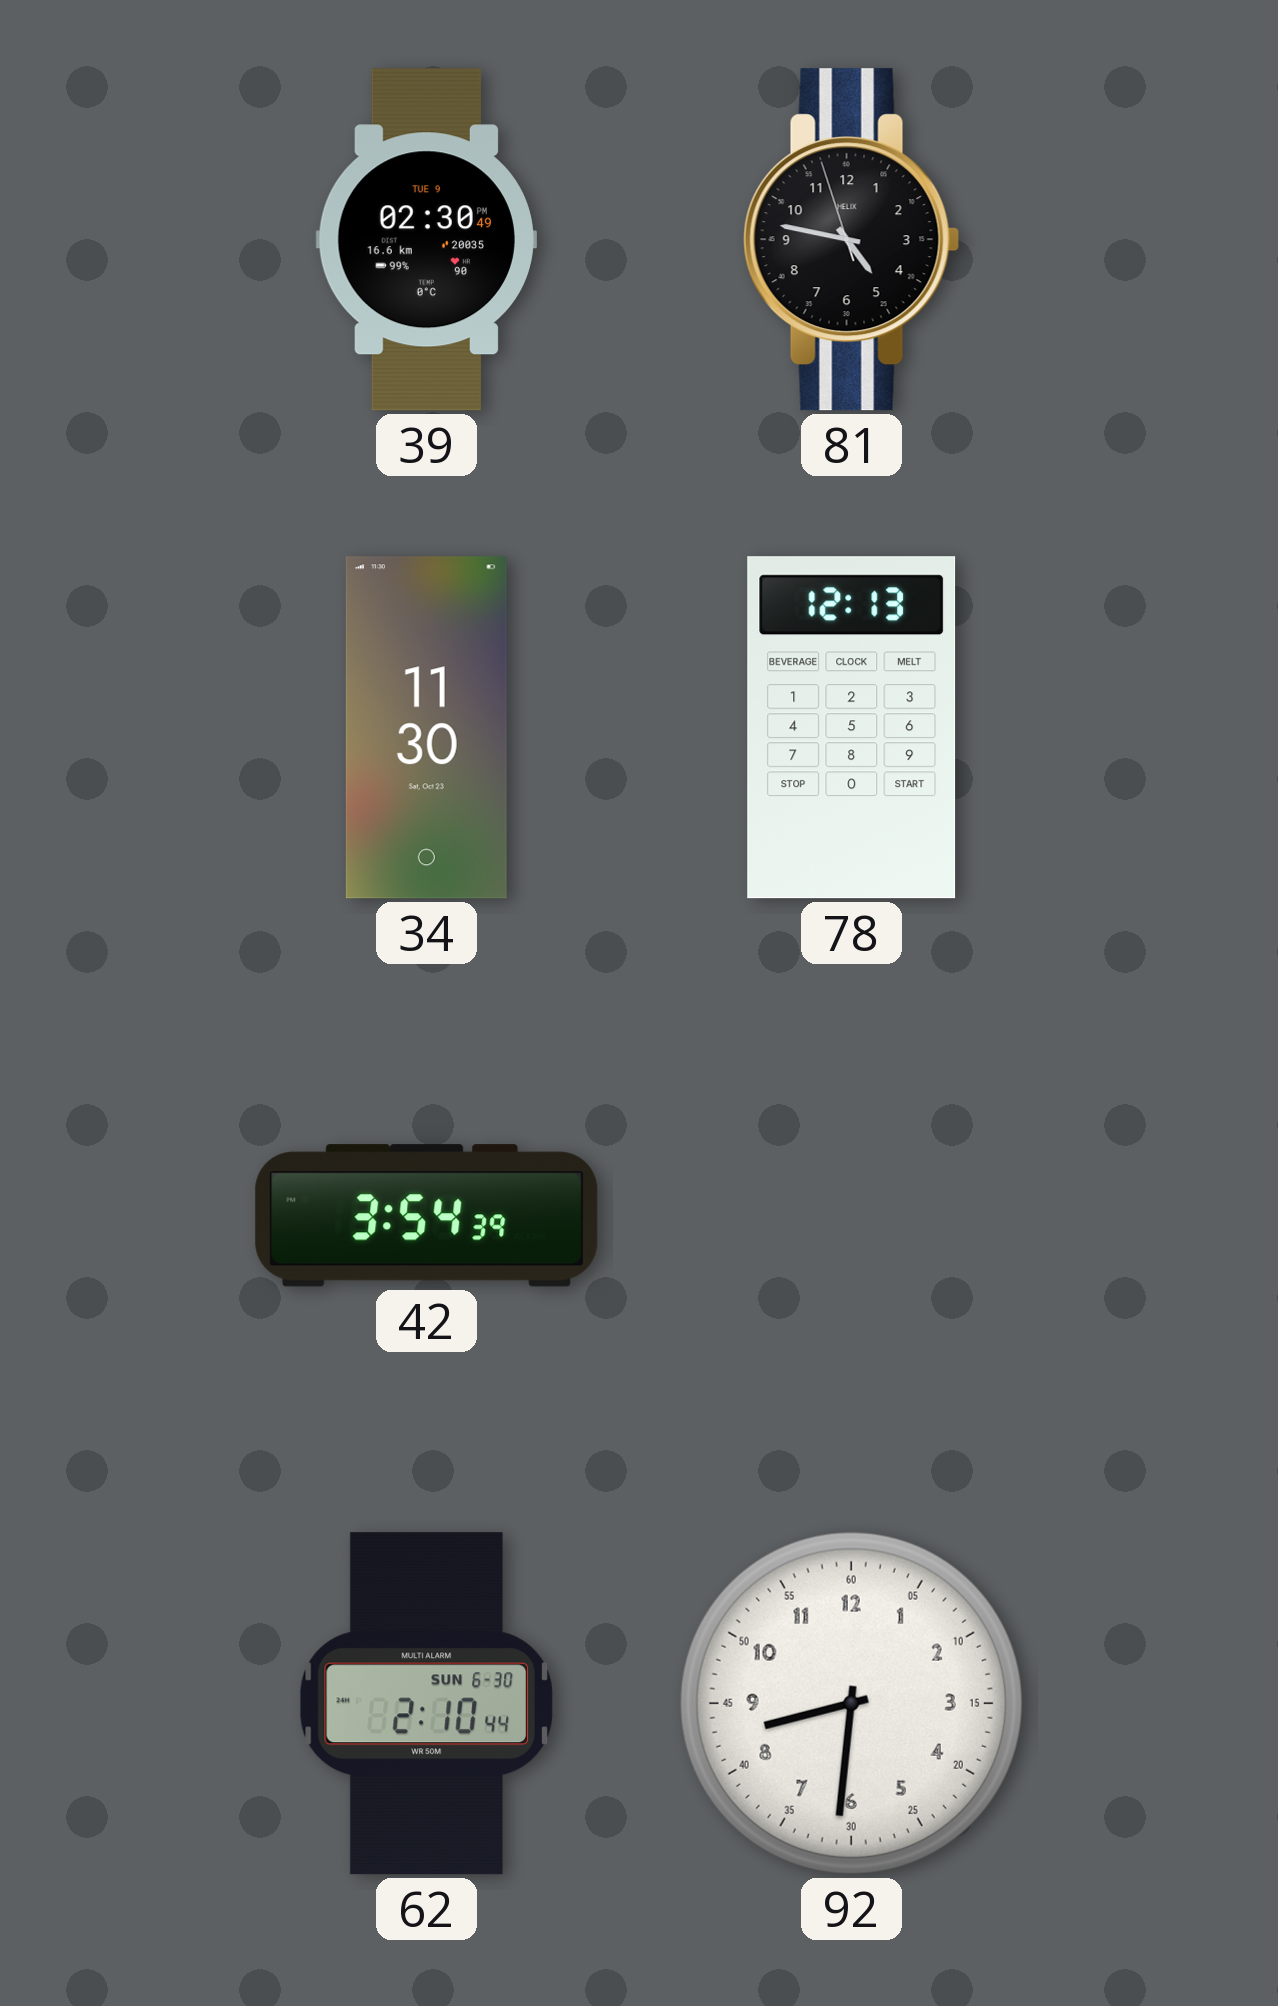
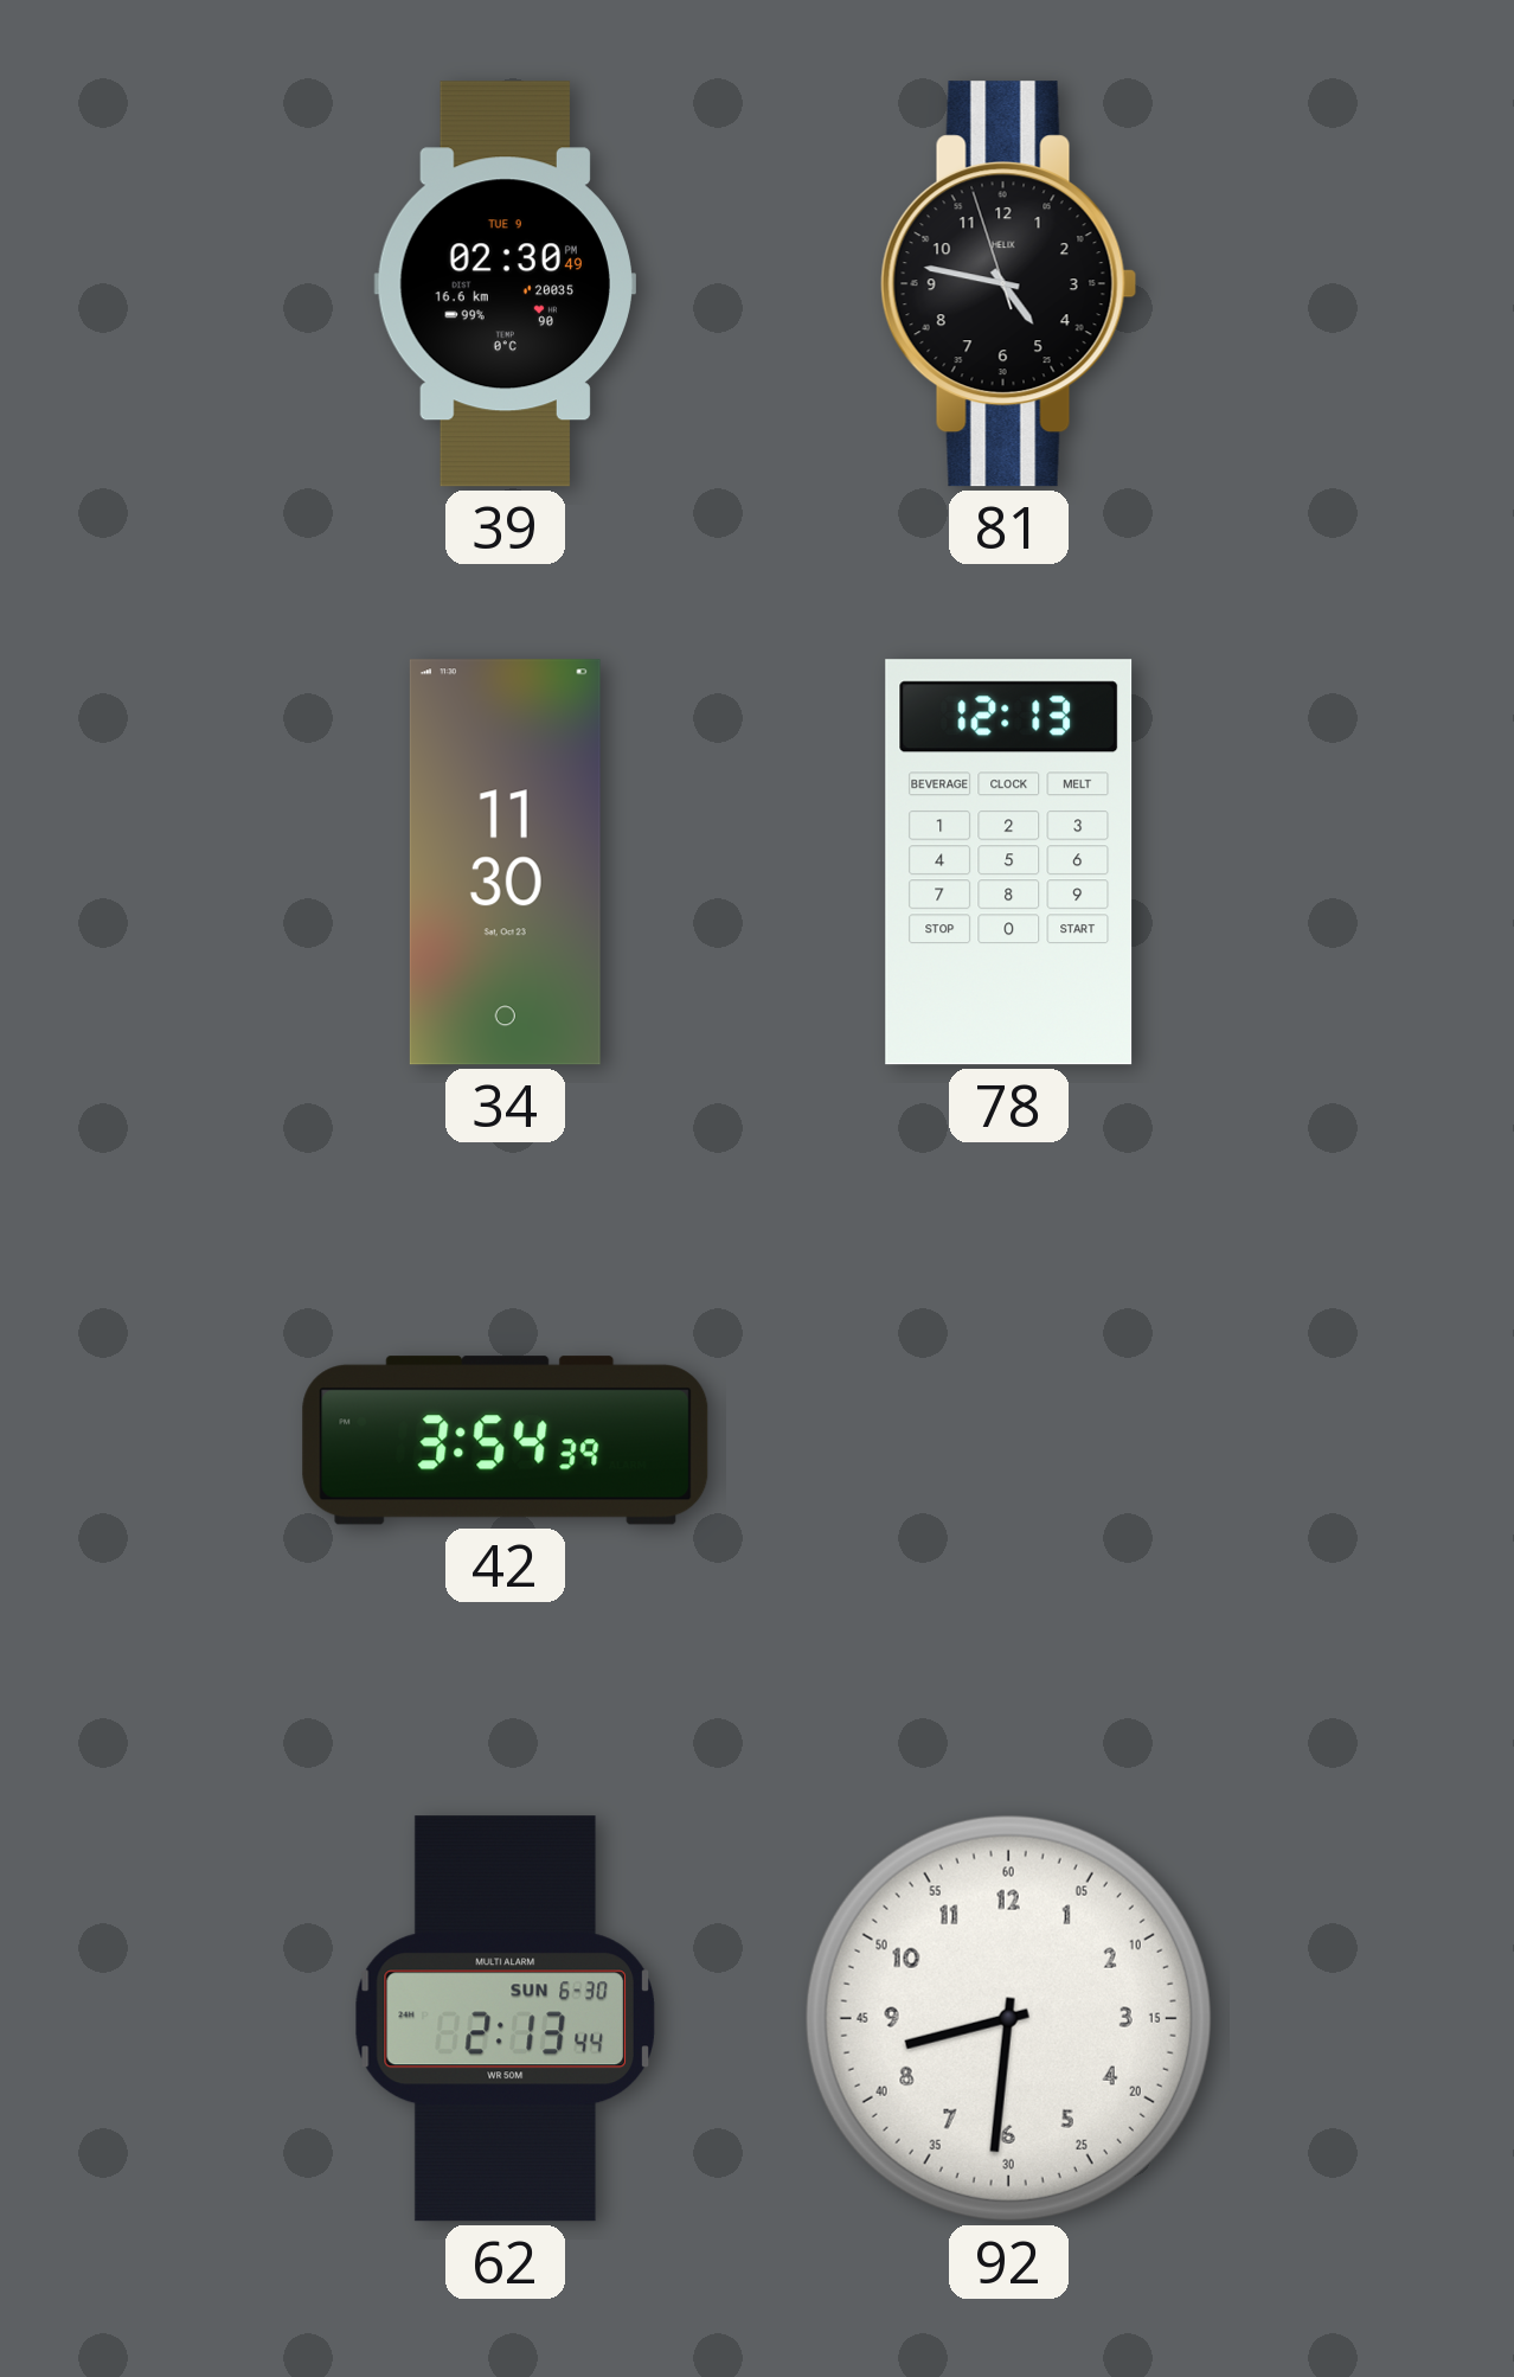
62: 2:10 -> 2:13
